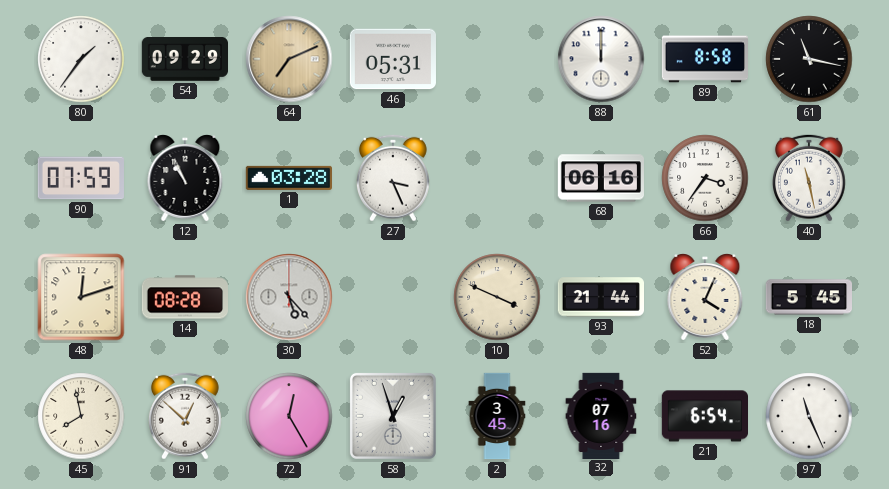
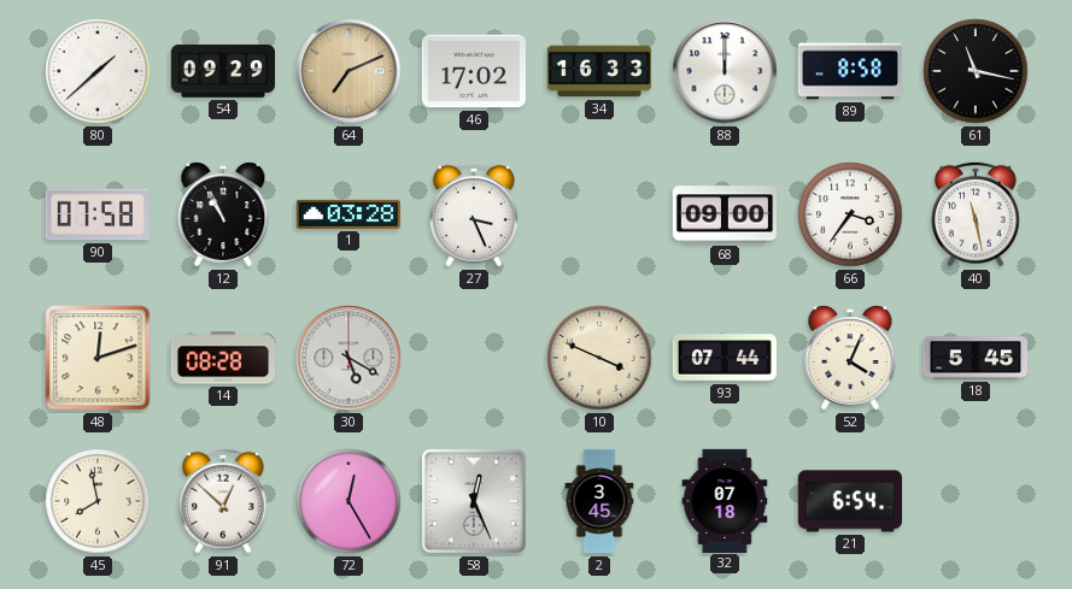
80: 1:36 -> 1:38
46: 05:31 -> 17:02
34: none -> 16:33
90: 07:59 -> 07:58
68: 06:16 -> 09:00
30: 5:23 -> 5:20
93: 21:44 -> 07:44
58: 12:57 -> 12:26
32: 07:16 -> 07:18
97: 11:26 -> none
